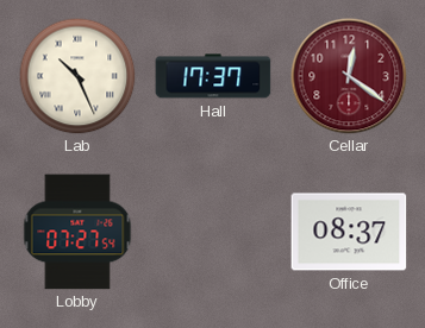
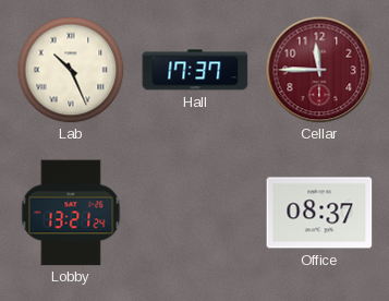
Cellar: 12:21 -> 11:45
Lobby: 07:27 -> 13:21
